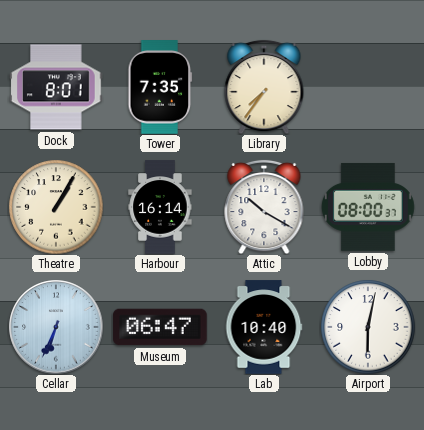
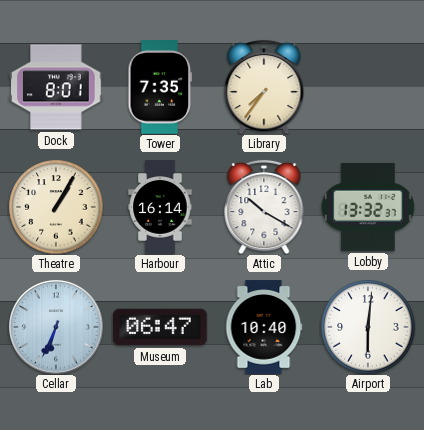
Lobby: 08:00 -> 13:32
Airport: 6:02 -> 6:01
